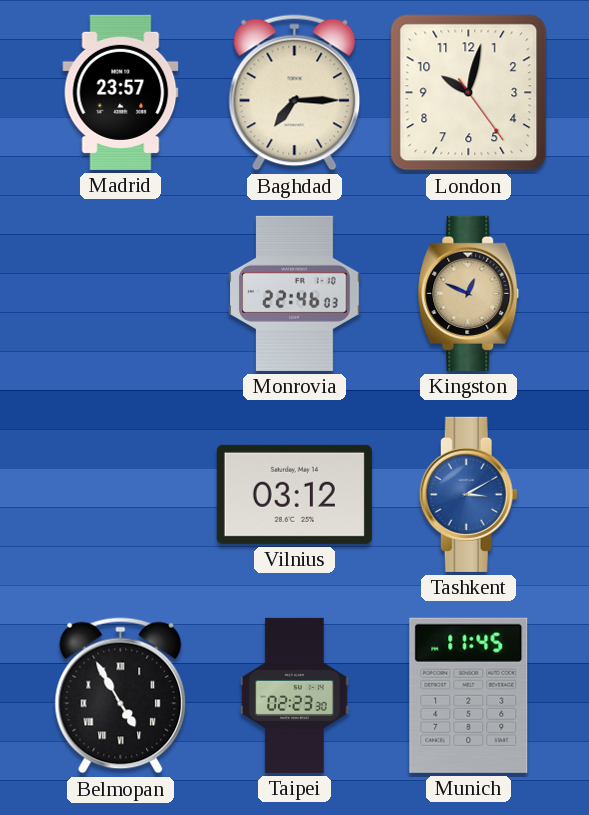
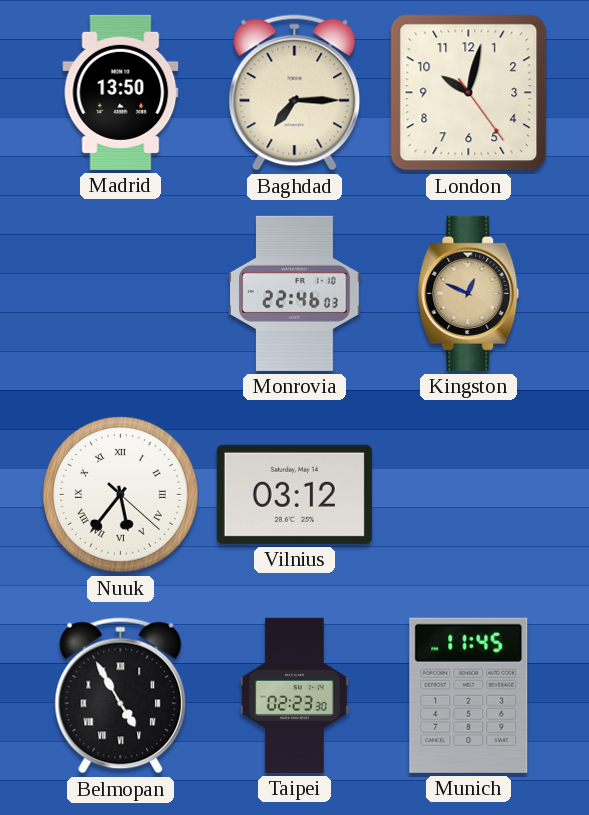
Madrid: 23:57 -> 13:50
Nuuk: none -> 5:36
Tashkent: 3:10 -> none
